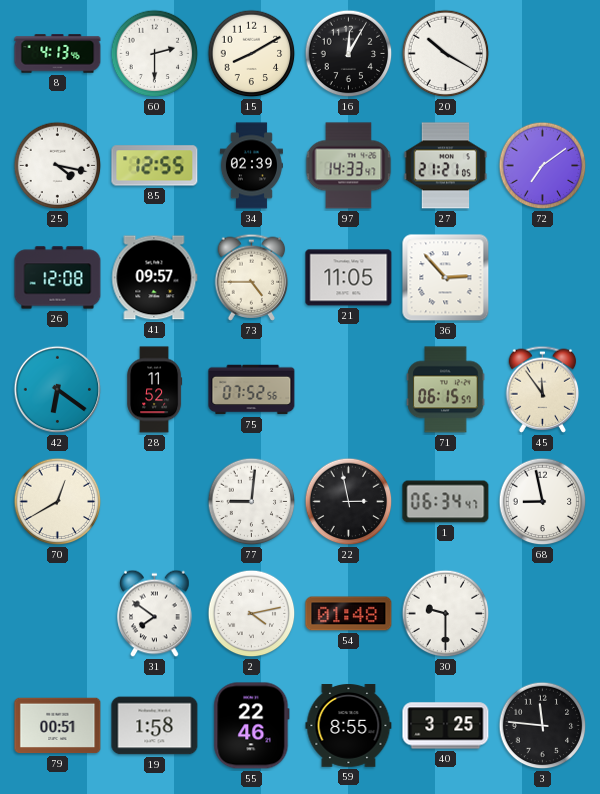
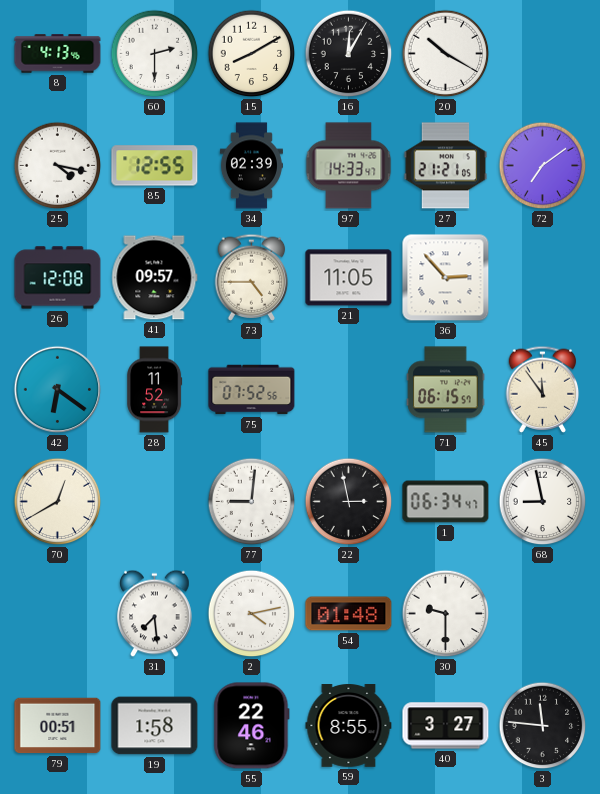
31: 7:51 -> 7:29
40: 3:25 -> 3:27
